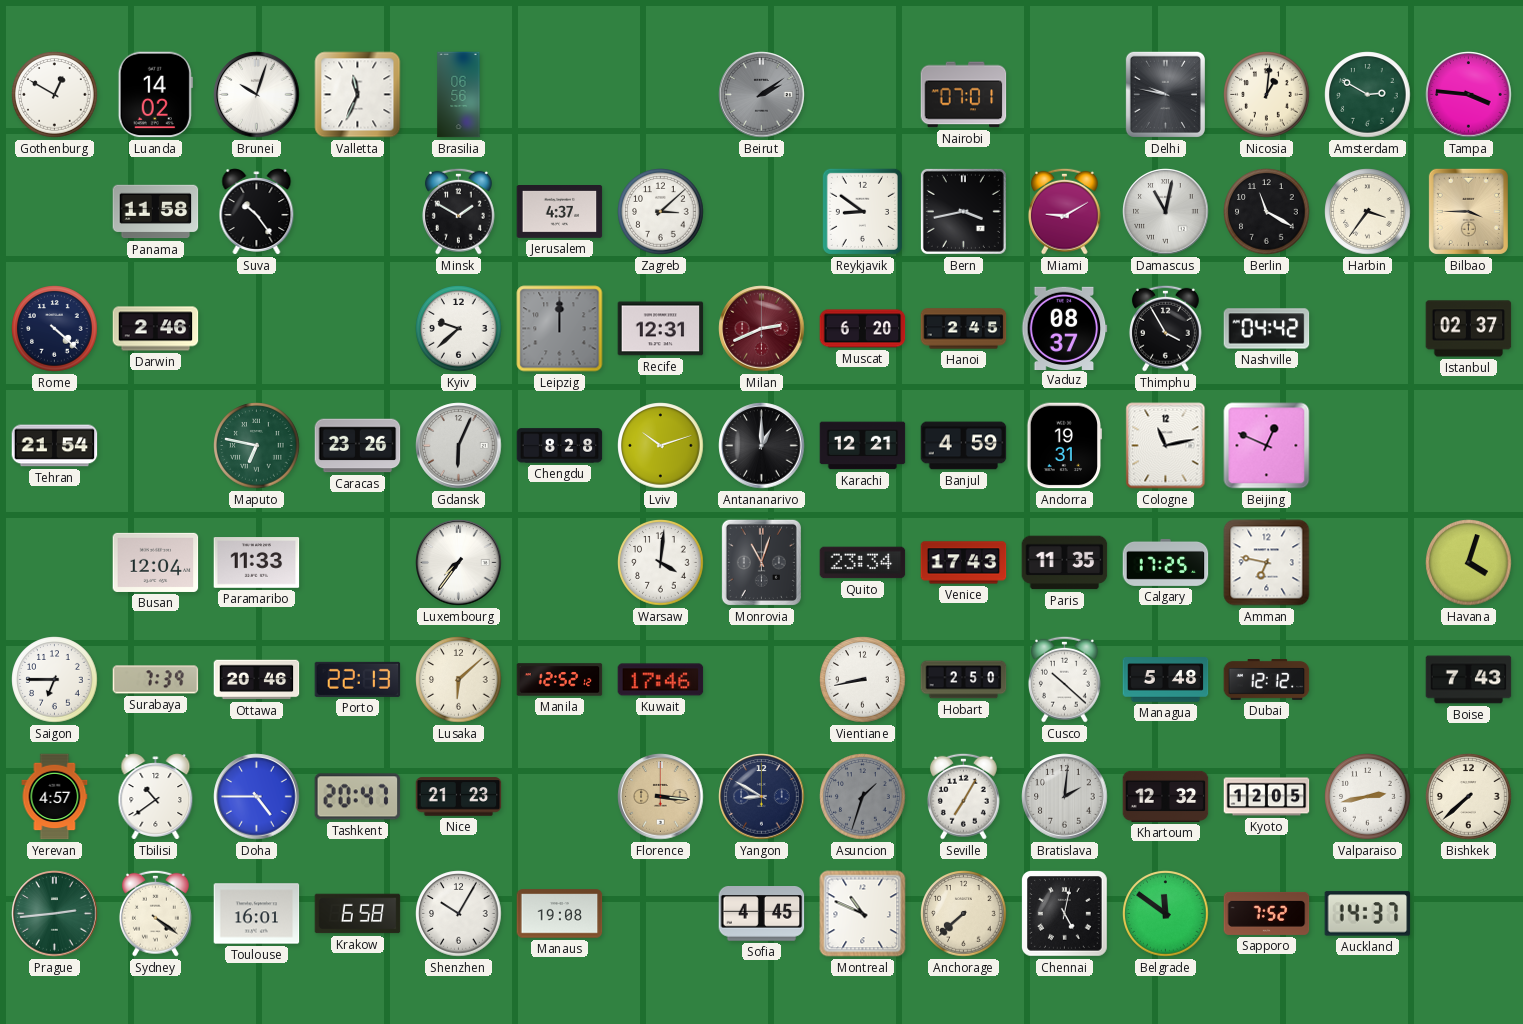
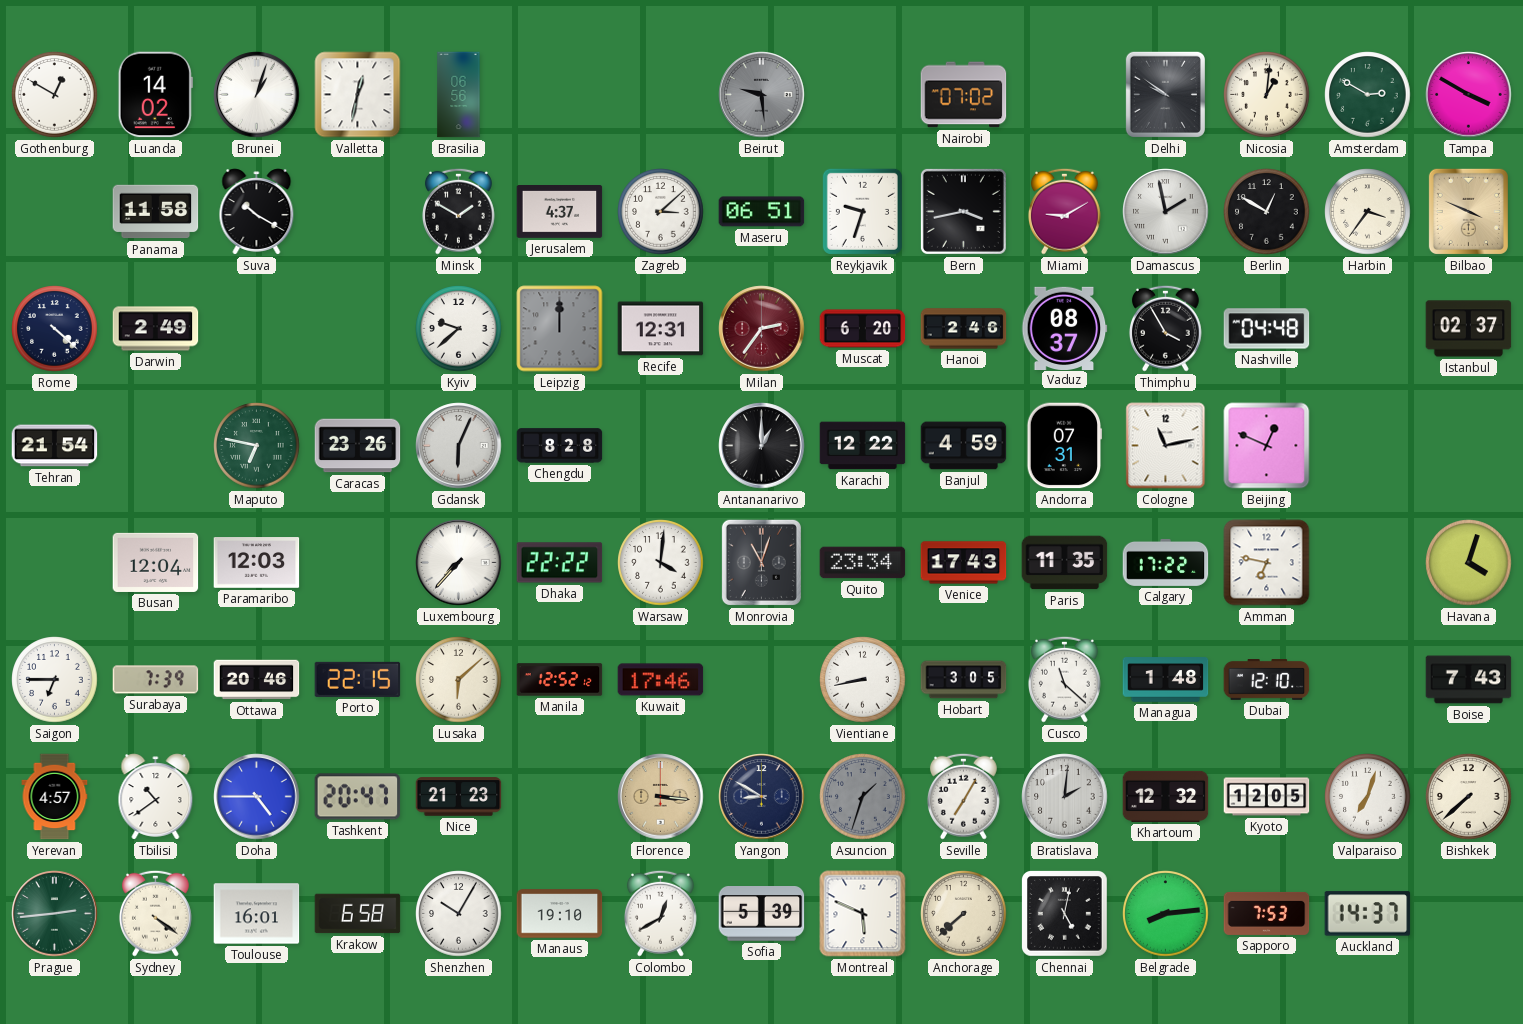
Brunei: 10:03 -> 1:03
Valletta: 11:34 -> 12:32
Beirut: 2:09 -> 9:29
Nairobi: 07:01 -> 07:02
Delhi: 9:47 -> 9:51
Tampa: 3:46 -> 3:50
Suva: 10:24 -> 10:20
Maseru: none -> 06:51
Reykjavik: 8:51 -> 9:33
Damascus: 11:02 -> 1:58
Berlin: 11:20 -> 12:50
Bilbao: 3:45 -> 3:49
Darwin: 2:46 -> 2:49
Milan: 2:41 -> 2:36
Hanoi: 2:45 -> 2:46
Nashville: 04:42 -> 04:48
Lviv: 10:12 -> none
Karachi: 12:21 -> 12:22
Andorra: 19:31 -> 07:31
Paramaribo: 11:33 -> 12:03
Luxembourg: 7:36 -> 7:37
Dhaka: none -> 22:22
Calgary: 17:25 -> 17:22
Porto: 22:13 -> 22:15
Hobart: 2:50 -> 3:05
Cusco: 10:22 -> 11:22
Managua: 5:48 -> 1:48
Dubai: 12:12 -> 12:10
Valparaiso: 2:43 -> 7:03
Manaus: 19:08 -> 19:10
Colombo: none -> 12:40
Sofia: 4:45 -> 5:39
Montreal: 10:49 -> 5:49
Belgrade: 11:51 -> 8:14
Sapporo: 7:52 -> 7:53
